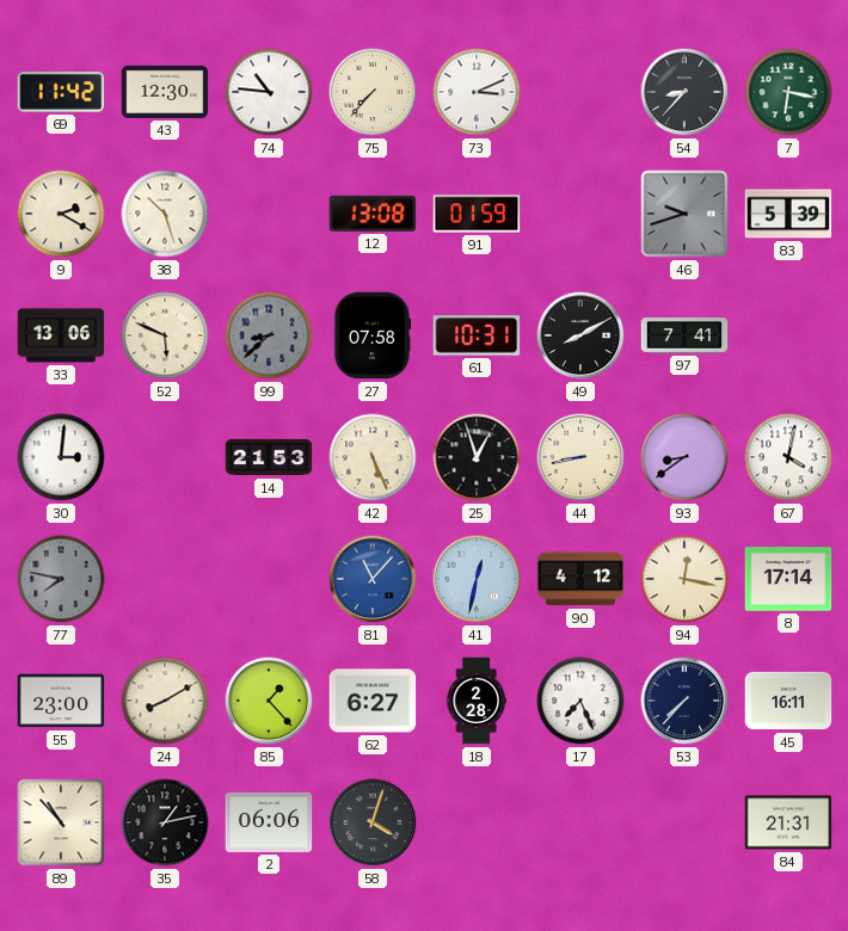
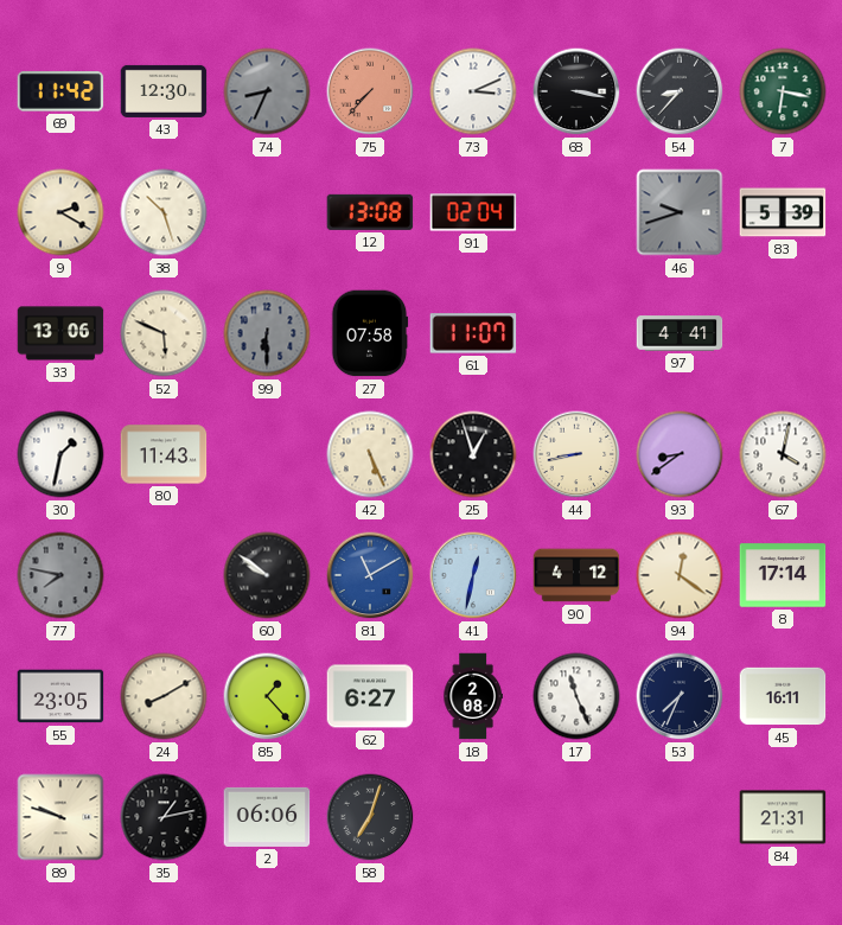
74: 10:46 -> 8:34
74 dial: white -> grey
75 dial: cream -> salmon
68: none -> 3:17
91: 01:59 -> 02:04
99: 8:38 -> 6:30
61: 10:31 -> 11:07
49: 8:10 -> none
97: 7:41 -> 4:41
30: 3:01 -> 1:32
80: none -> 11:43
14: 21:53 -> none
60: none -> 9:51
81: 11:07 -> 11:10
94: 12:17 -> 12:21
55: 23:00 -> 23:05
18: 2:28 -> 2:08
17: 7:26 -> 11:26
53: 7:37 -> 7:34
89: 10:53 -> 9:48
58: 4:03 -> 7:03
